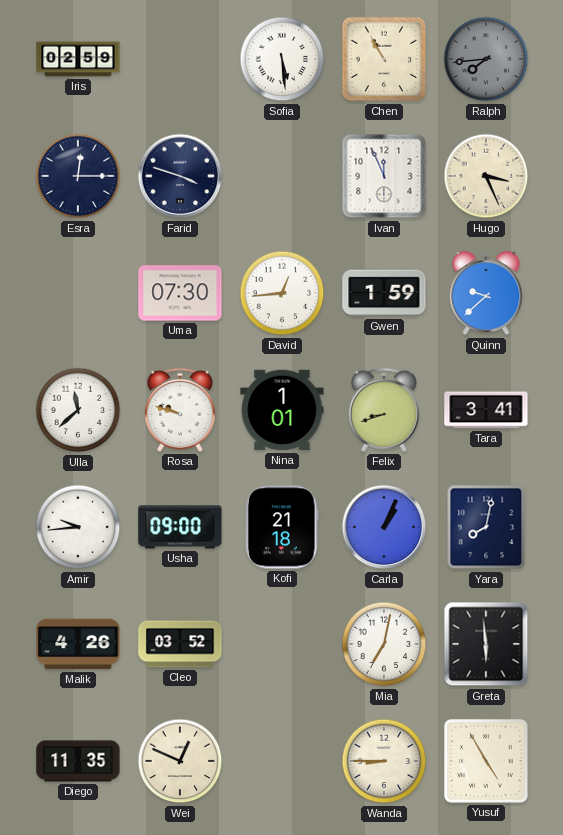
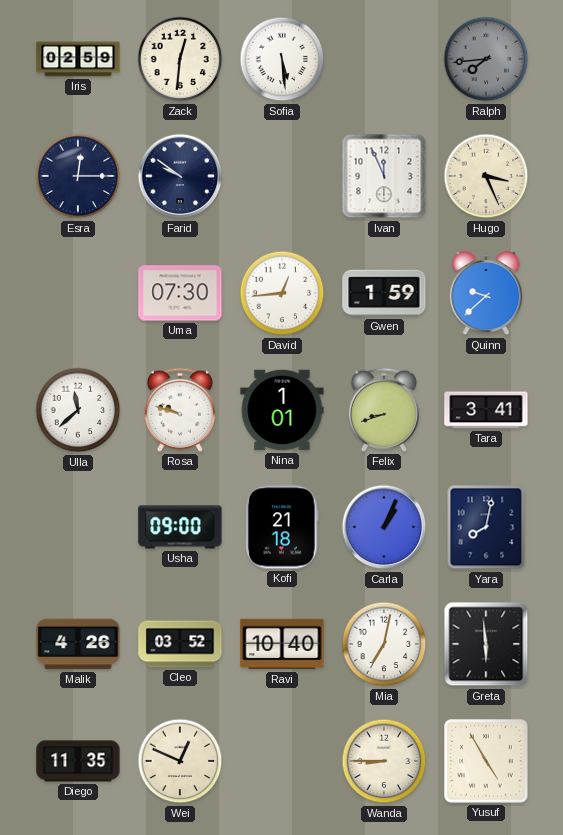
Zack: none -> 12:31
Chen: 10:55 -> none
Farid: 3:48 -> 9:51
Amir: 9:44 -> none
Ravi: none -> 10:40
